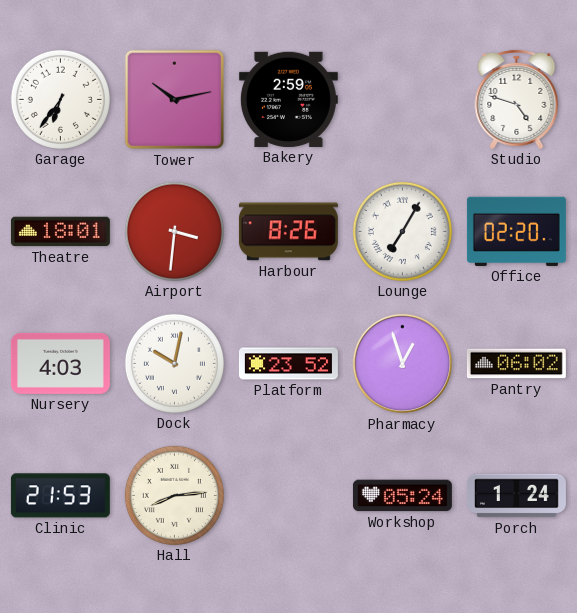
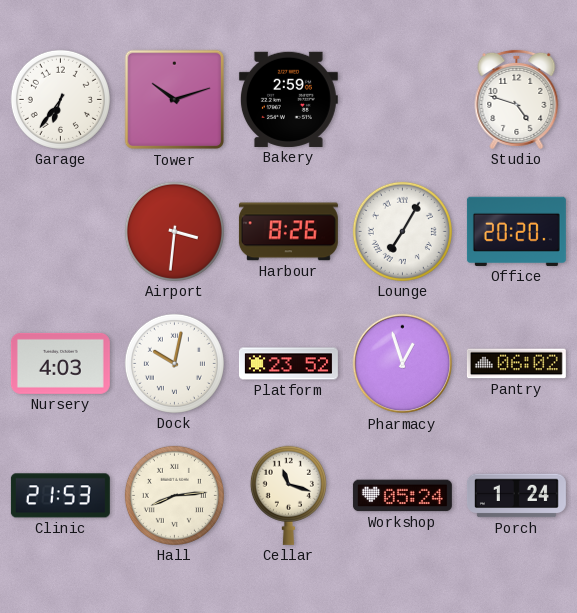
Tower: 10:13 -> 10:12
Theatre: 18:01 -> none
Office: 02:20 -> 20:20
Cellar: none -> 11:18
